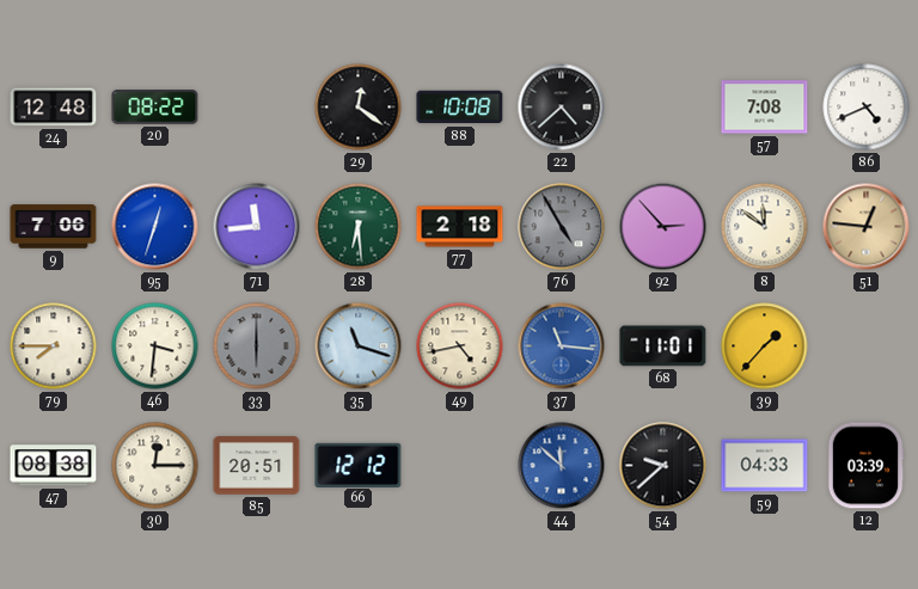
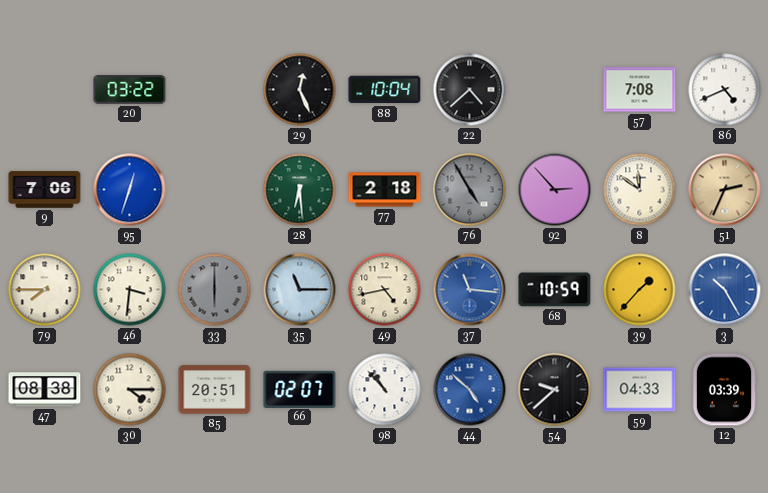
24: 12:48 -> none
20: 08:22 -> 03:22
29: 12:21 -> 12:26
88: 10:08 -> 10:04
71: 11:44 -> none
51: 12:46 -> 2:34
35: 11:18 -> 11:15
68: 11:01 -> 10:59
3: none -> 10:25
30: 12:15 -> 4:15
66: 12:12 -> 02:07
98: none -> 10:53
44: 11:52 -> 4:52
